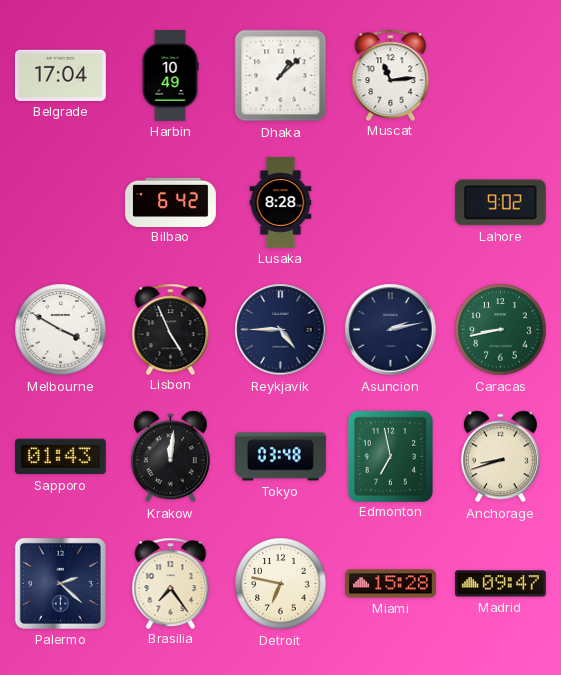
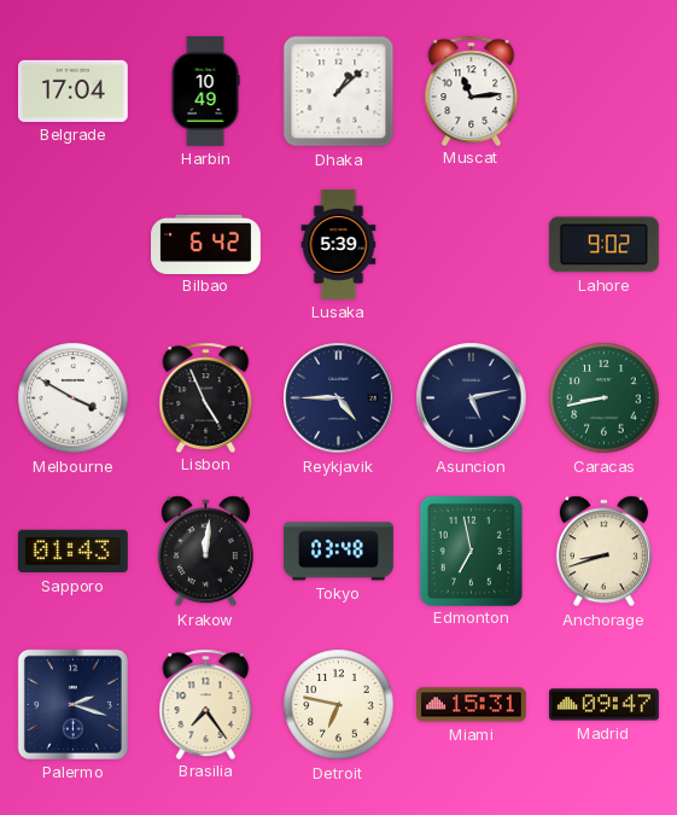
Lusaka: 8:28 -> 5:39
Asuncion: 2:13 -> 5:13
Palermo: 2:22 -> 2:18
Miami: 15:28 -> 15:31
